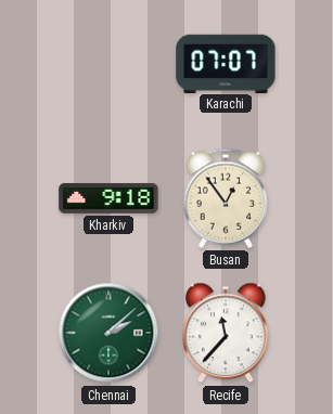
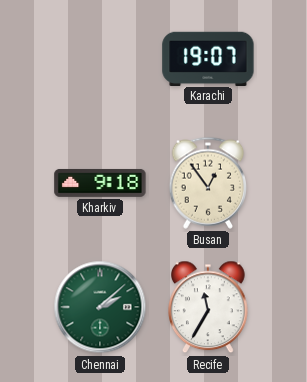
Karachi: 07:07 -> 19:07
Recife: 11:37 -> 11:35
